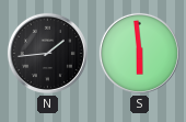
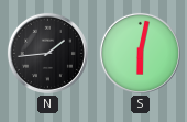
S: 5:59 -> 6:02
